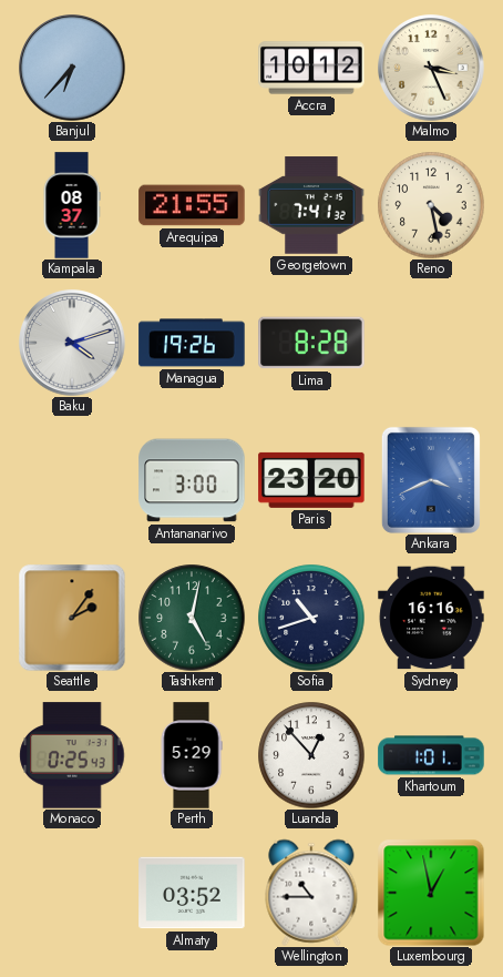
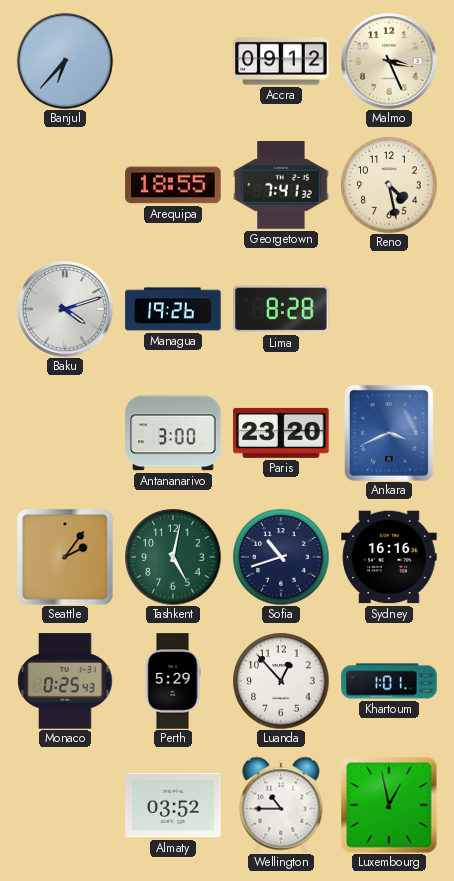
Accra: 10:12 -> 09:12
Kampala: 08:37 -> none
Arequipa: 21:55 -> 18:55
